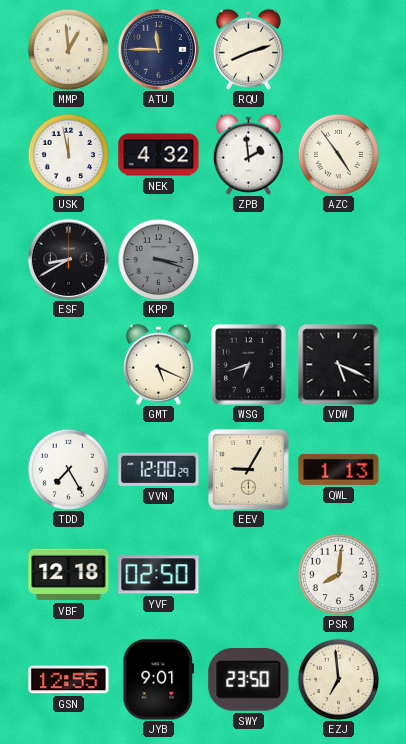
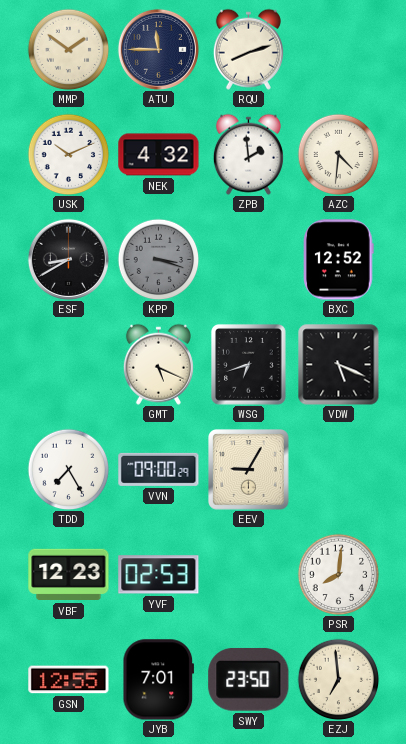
MMP: 12:59 -> 1:51
USK: 11:58 -> 10:11
AZC: 4:54 -> 4:31
BXC: none -> 12:52
VVN: 12:00 -> 09:00
QWL: 1:13 -> none
VBF: 12:18 -> 12:23
YVF: 02:50 -> 02:53
JYB: 9:01 -> 7:01
